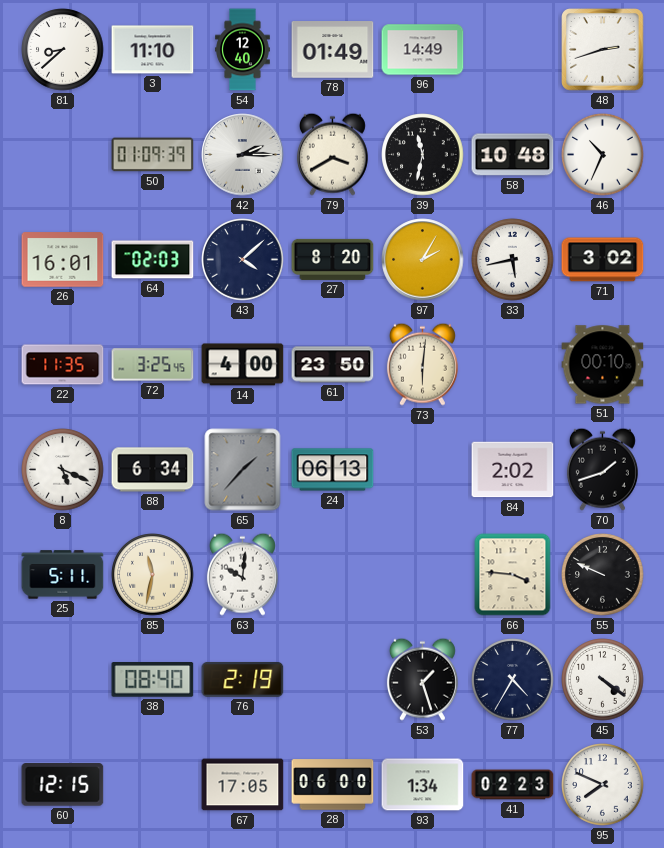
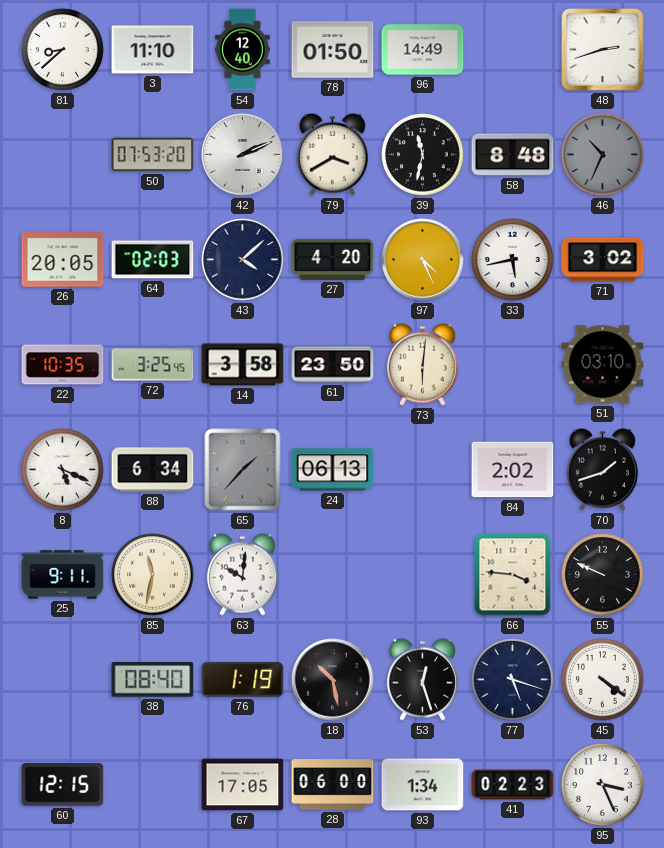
78: 01:49 -> 01:50
50: 01:09 -> 07:53
42: 2:15 -> 2:11
58: 10:48 -> 8:48
46 dial: white -> grey
26: 16:01 -> 20:05
27: 8:20 -> 4:20
97: 2:05 -> 4:26
22: 11:35 -> 10:35
14: 4:00 -> 3:58
51: 00:10 -> 03:10
25: 5:11 -> 9:11
76: 2:19 -> 1:19
18: none -> 10:28
53: 1:27 -> 12:27
77: 4:35 -> 5:18
95: 7:49 -> 3:26
